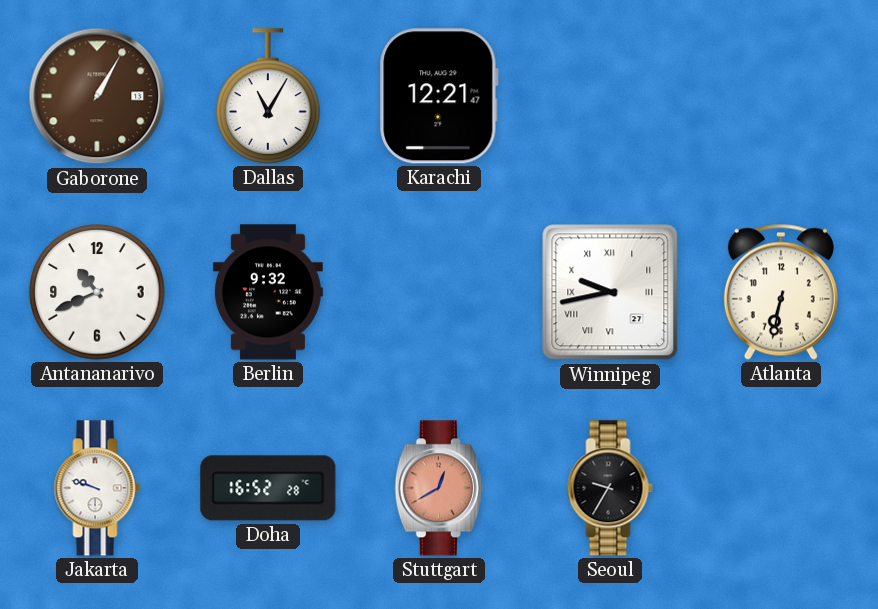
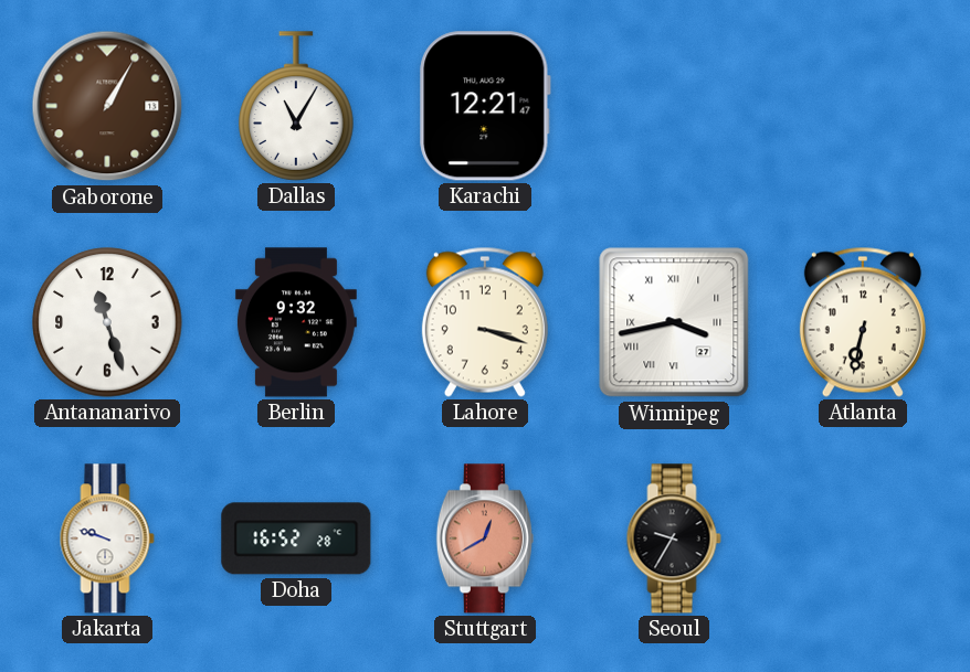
Antananarivo: 10:41 -> 11:27
Lahore: none -> 3:18
Winnipeg: 9:43 -> 3:43
